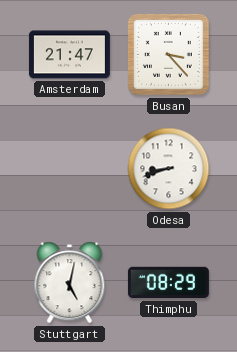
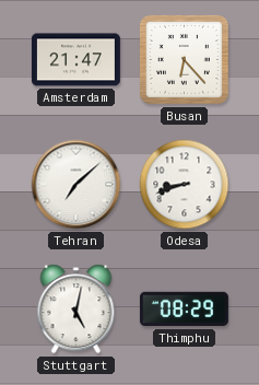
Busan: 3:23 -> 6:23
Tehran: none -> 7:08
